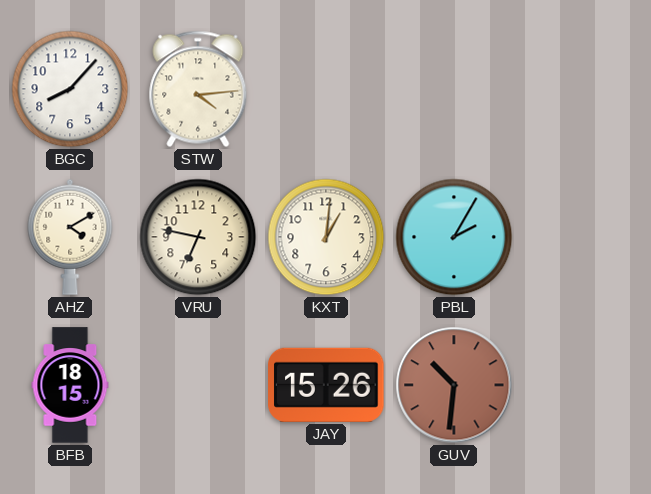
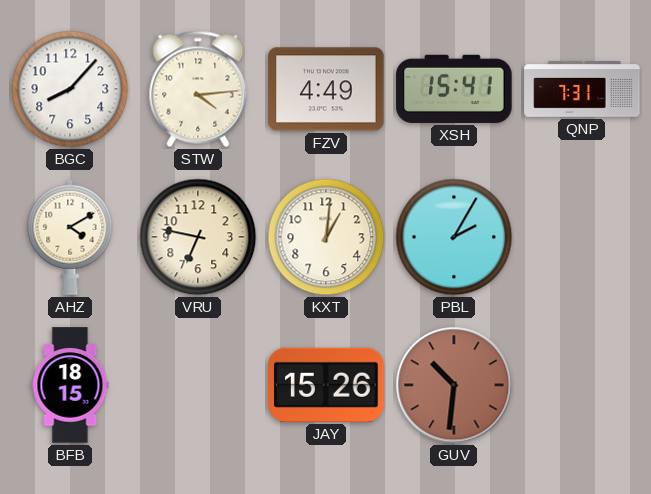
FZV: none -> 4:49
XSH: none -> 15:41
QNP: none -> 7:31
